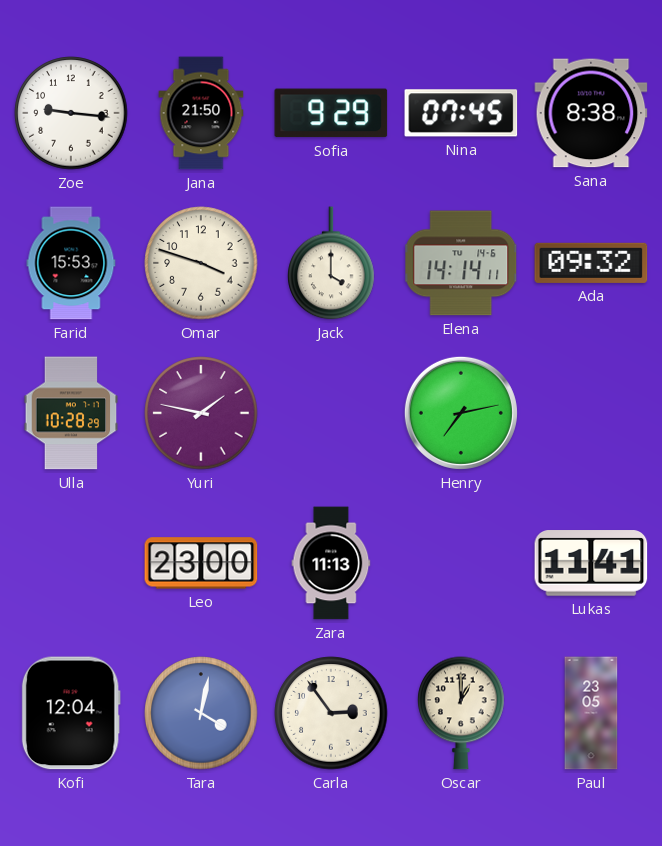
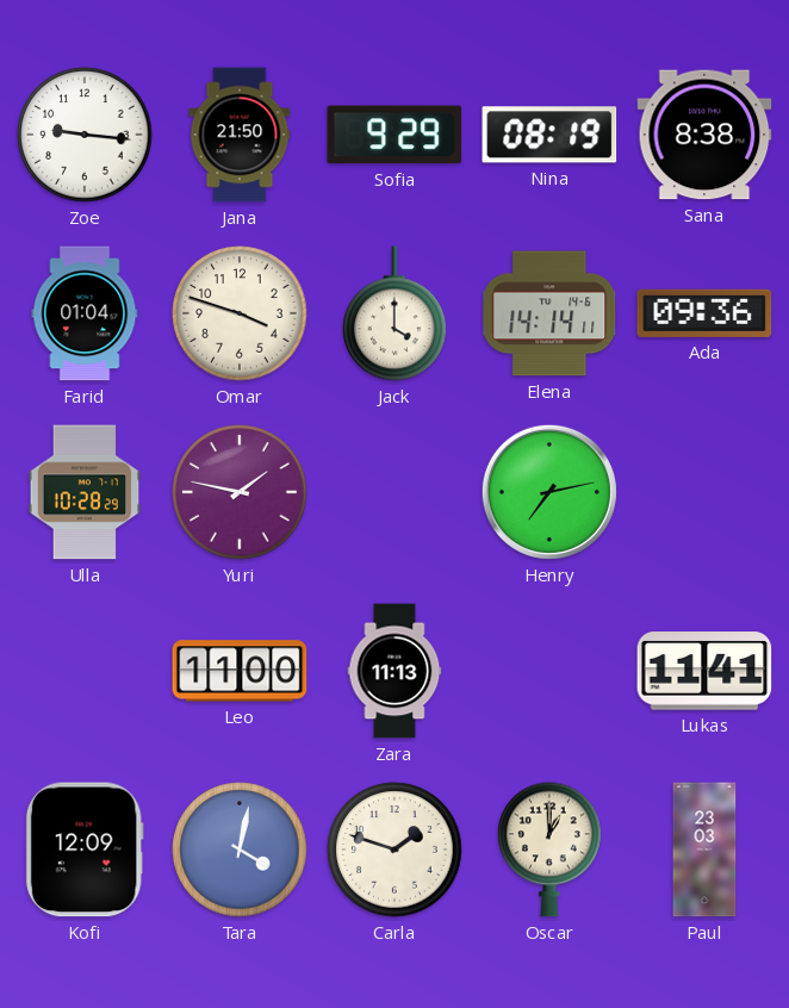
Nina: 07:45 -> 08:19
Farid: 15:53 -> 01:04
Ada: 09:32 -> 09:36
Leo: 23:00 -> 11:00
Kofi: 12:04 -> 12:09
Carla: 2:54 -> 1:48
Paul: 23:05 -> 23:03
